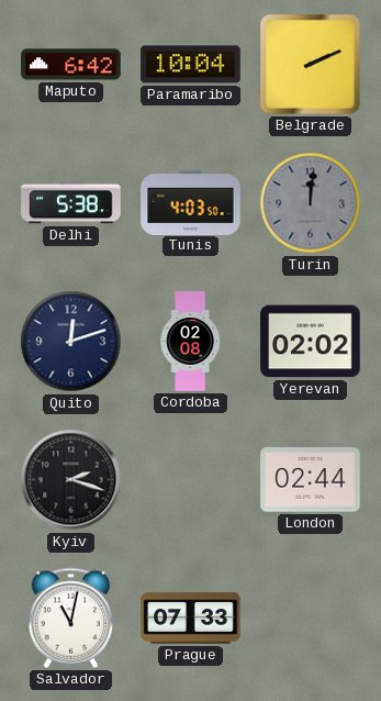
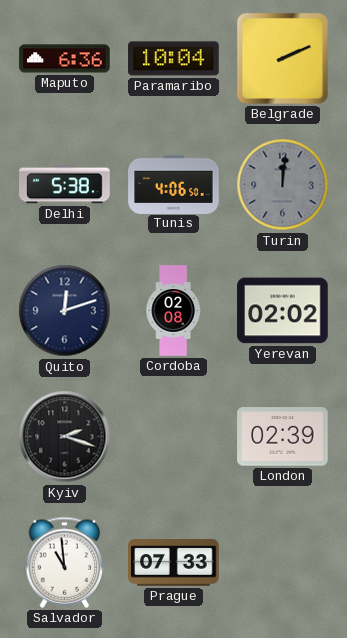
Maputo: 6:42 -> 6:36
Tunis: 4:03 -> 4:06
London: 02:44 -> 02:39
Salvador: 11:02 -> 10:59
